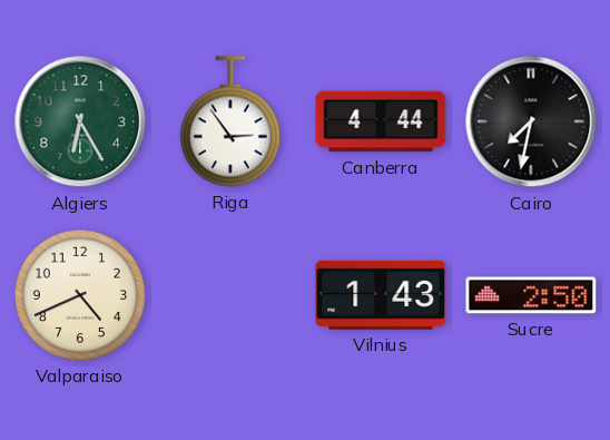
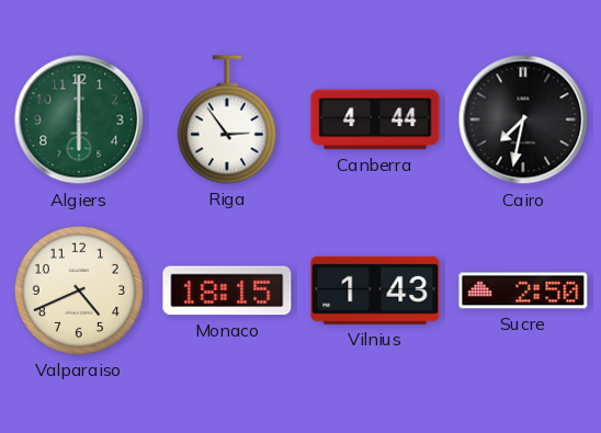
Algiers: 6:25 -> 6:00
Monaco: none -> 18:15
